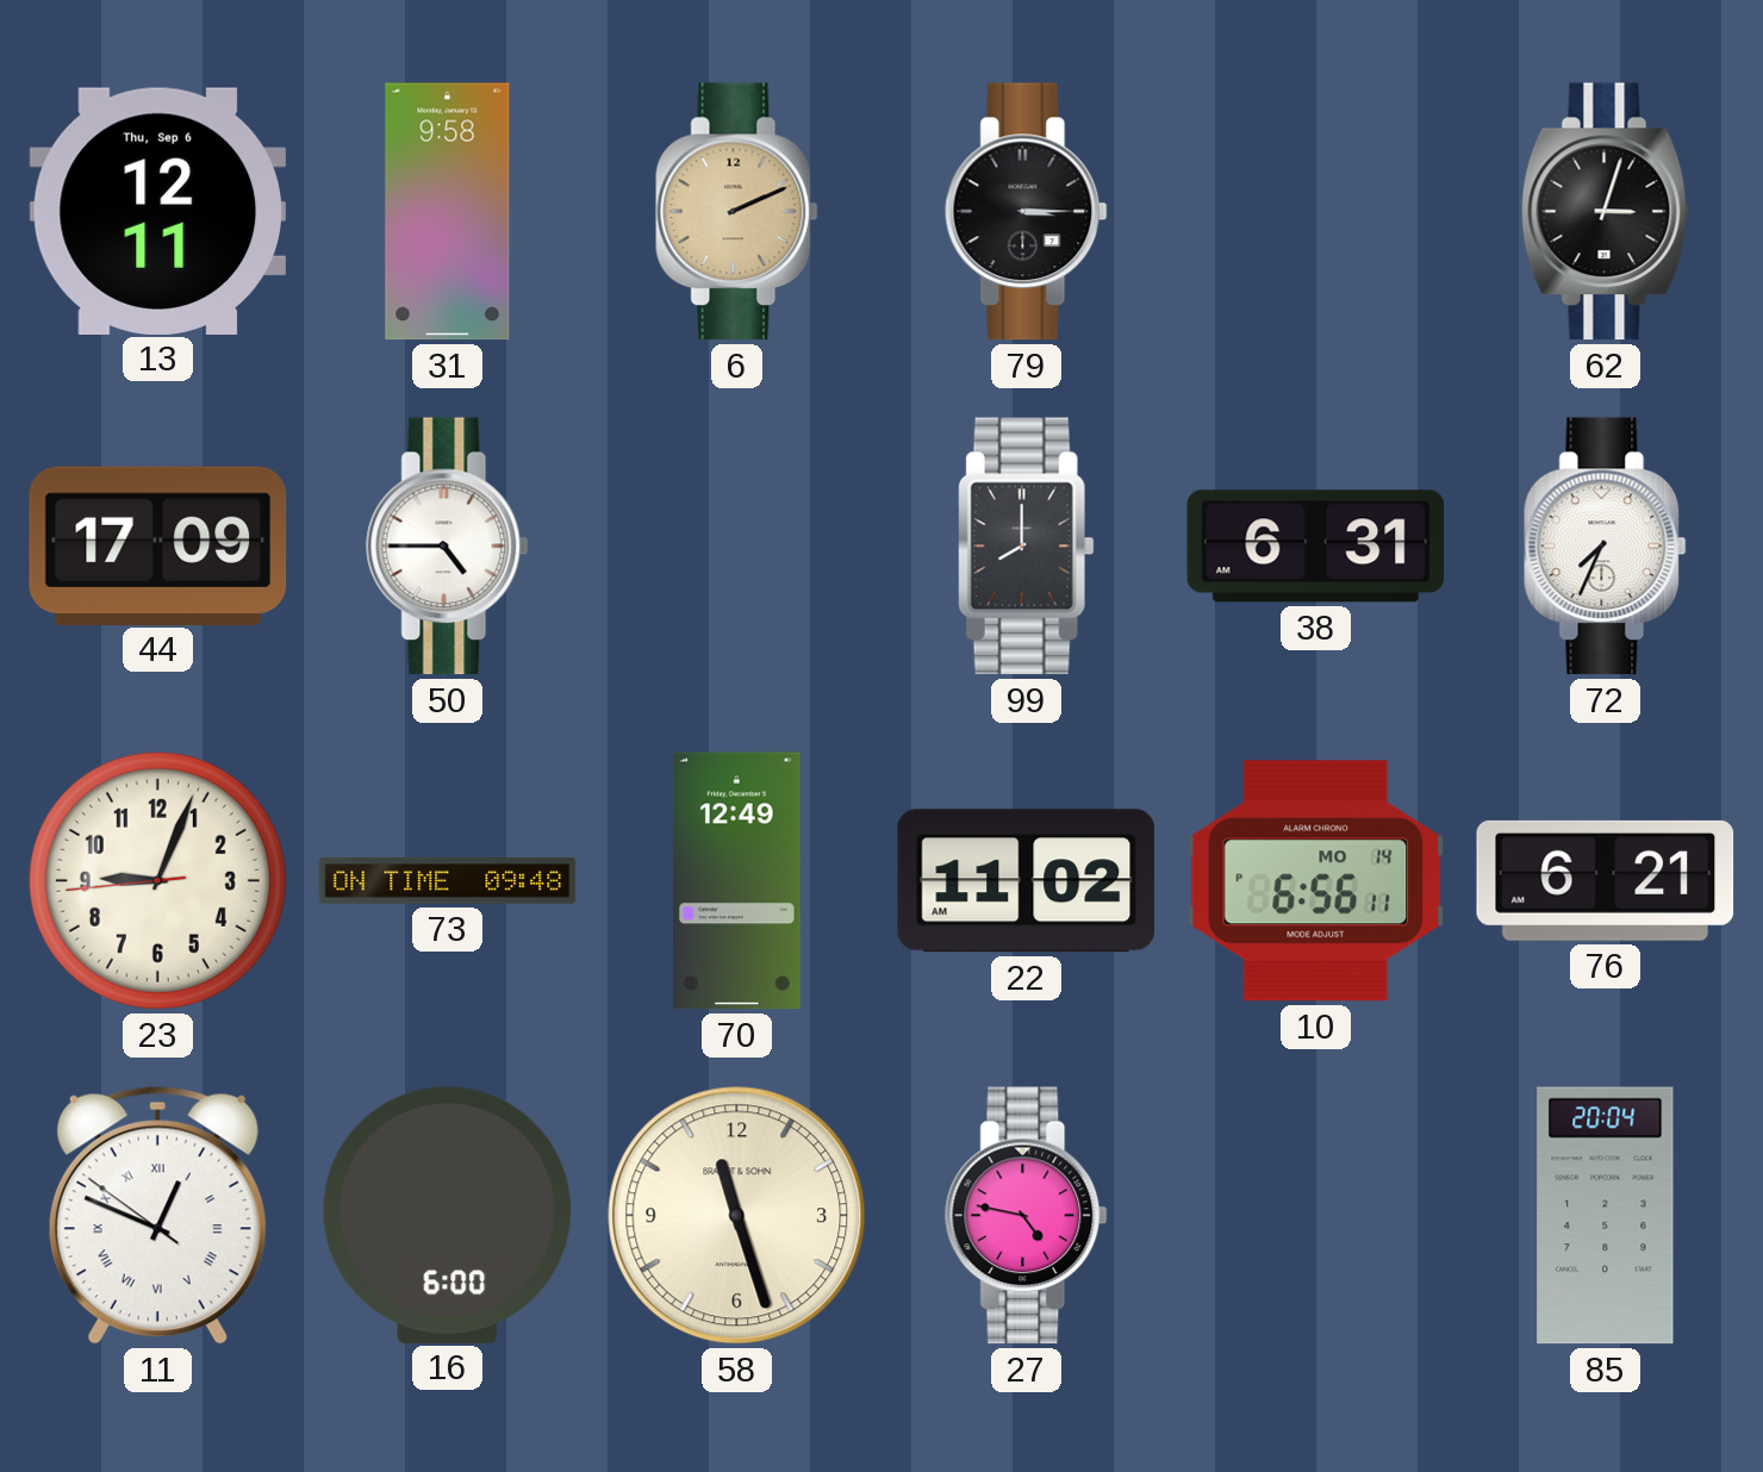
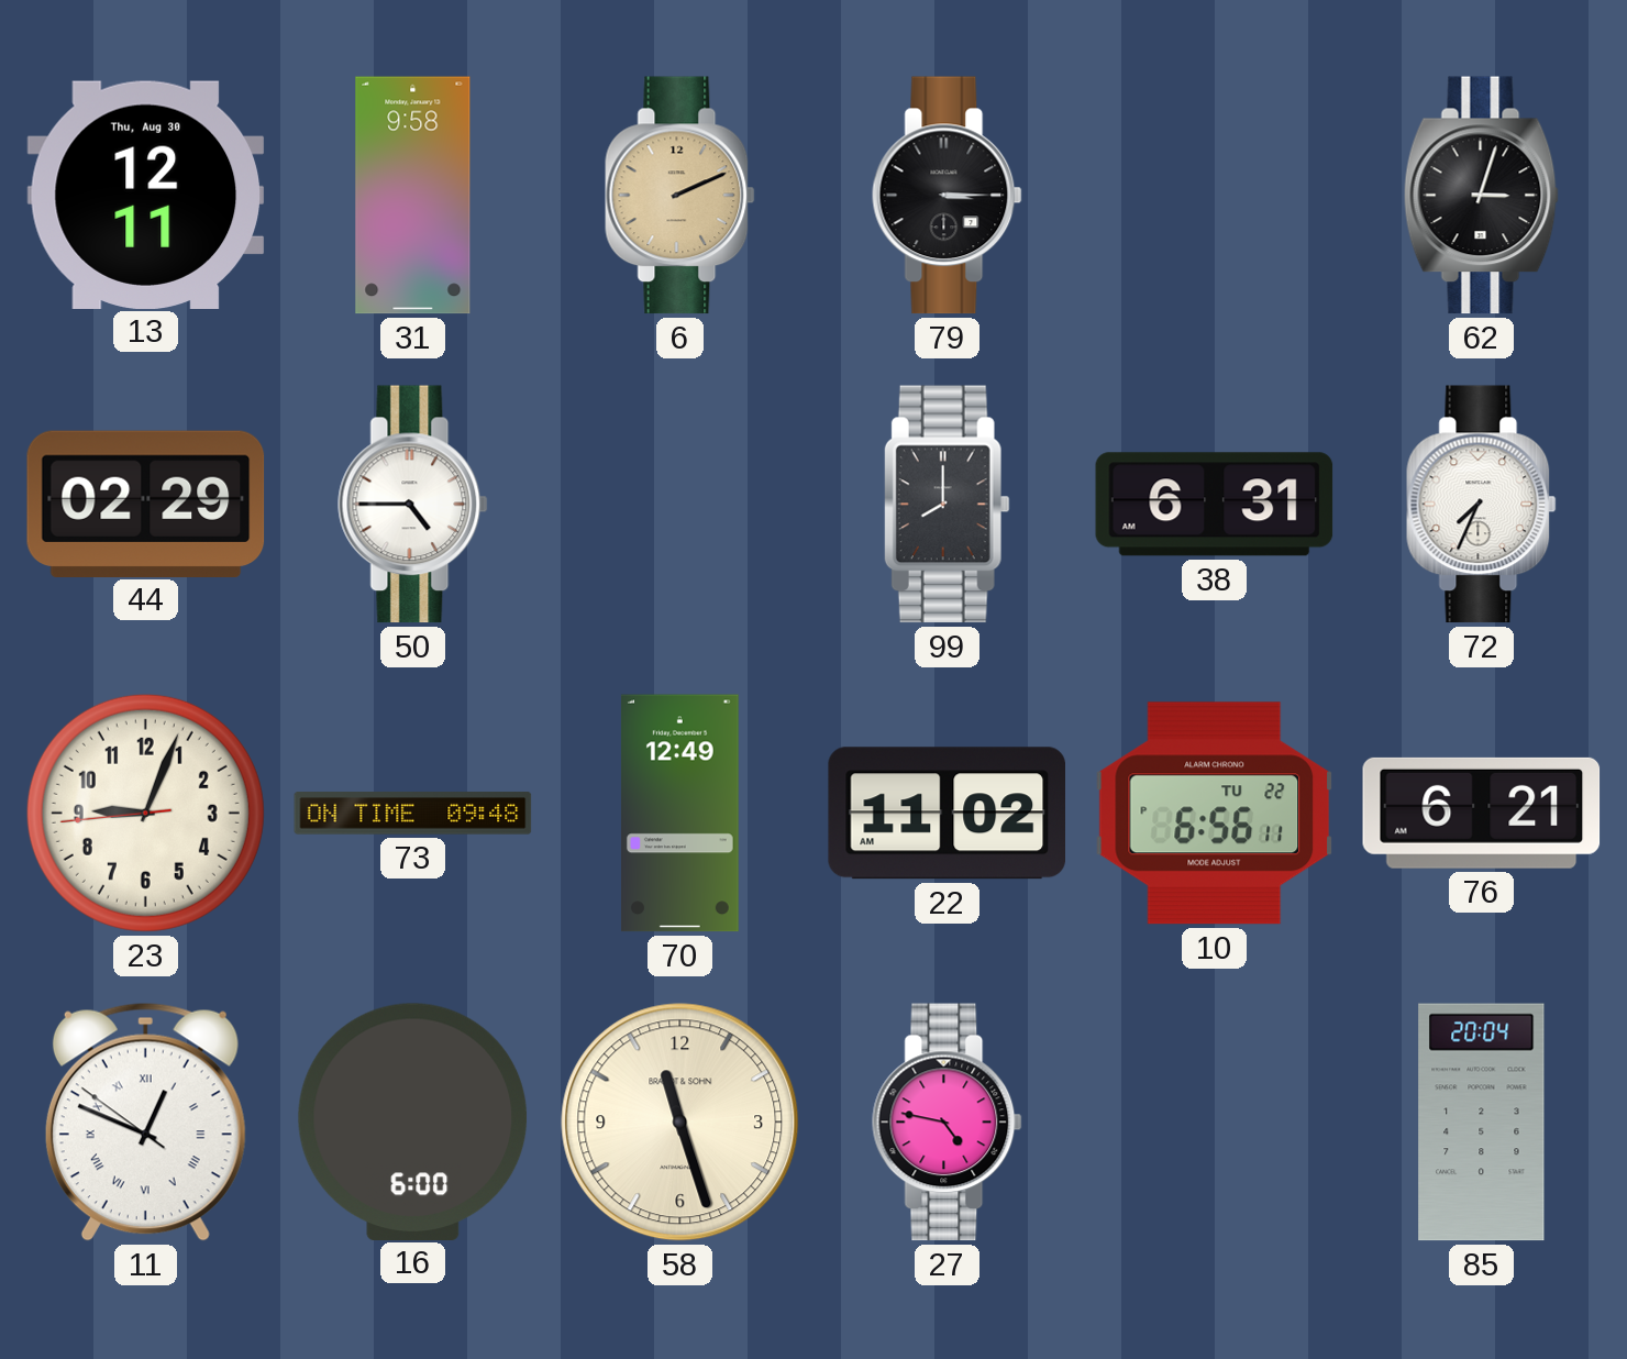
13 date: Thu, Sep 6 -> Thu, Aug 30
44: 17:09 -> 02:29
10 date: MO 14 -> TU 22
